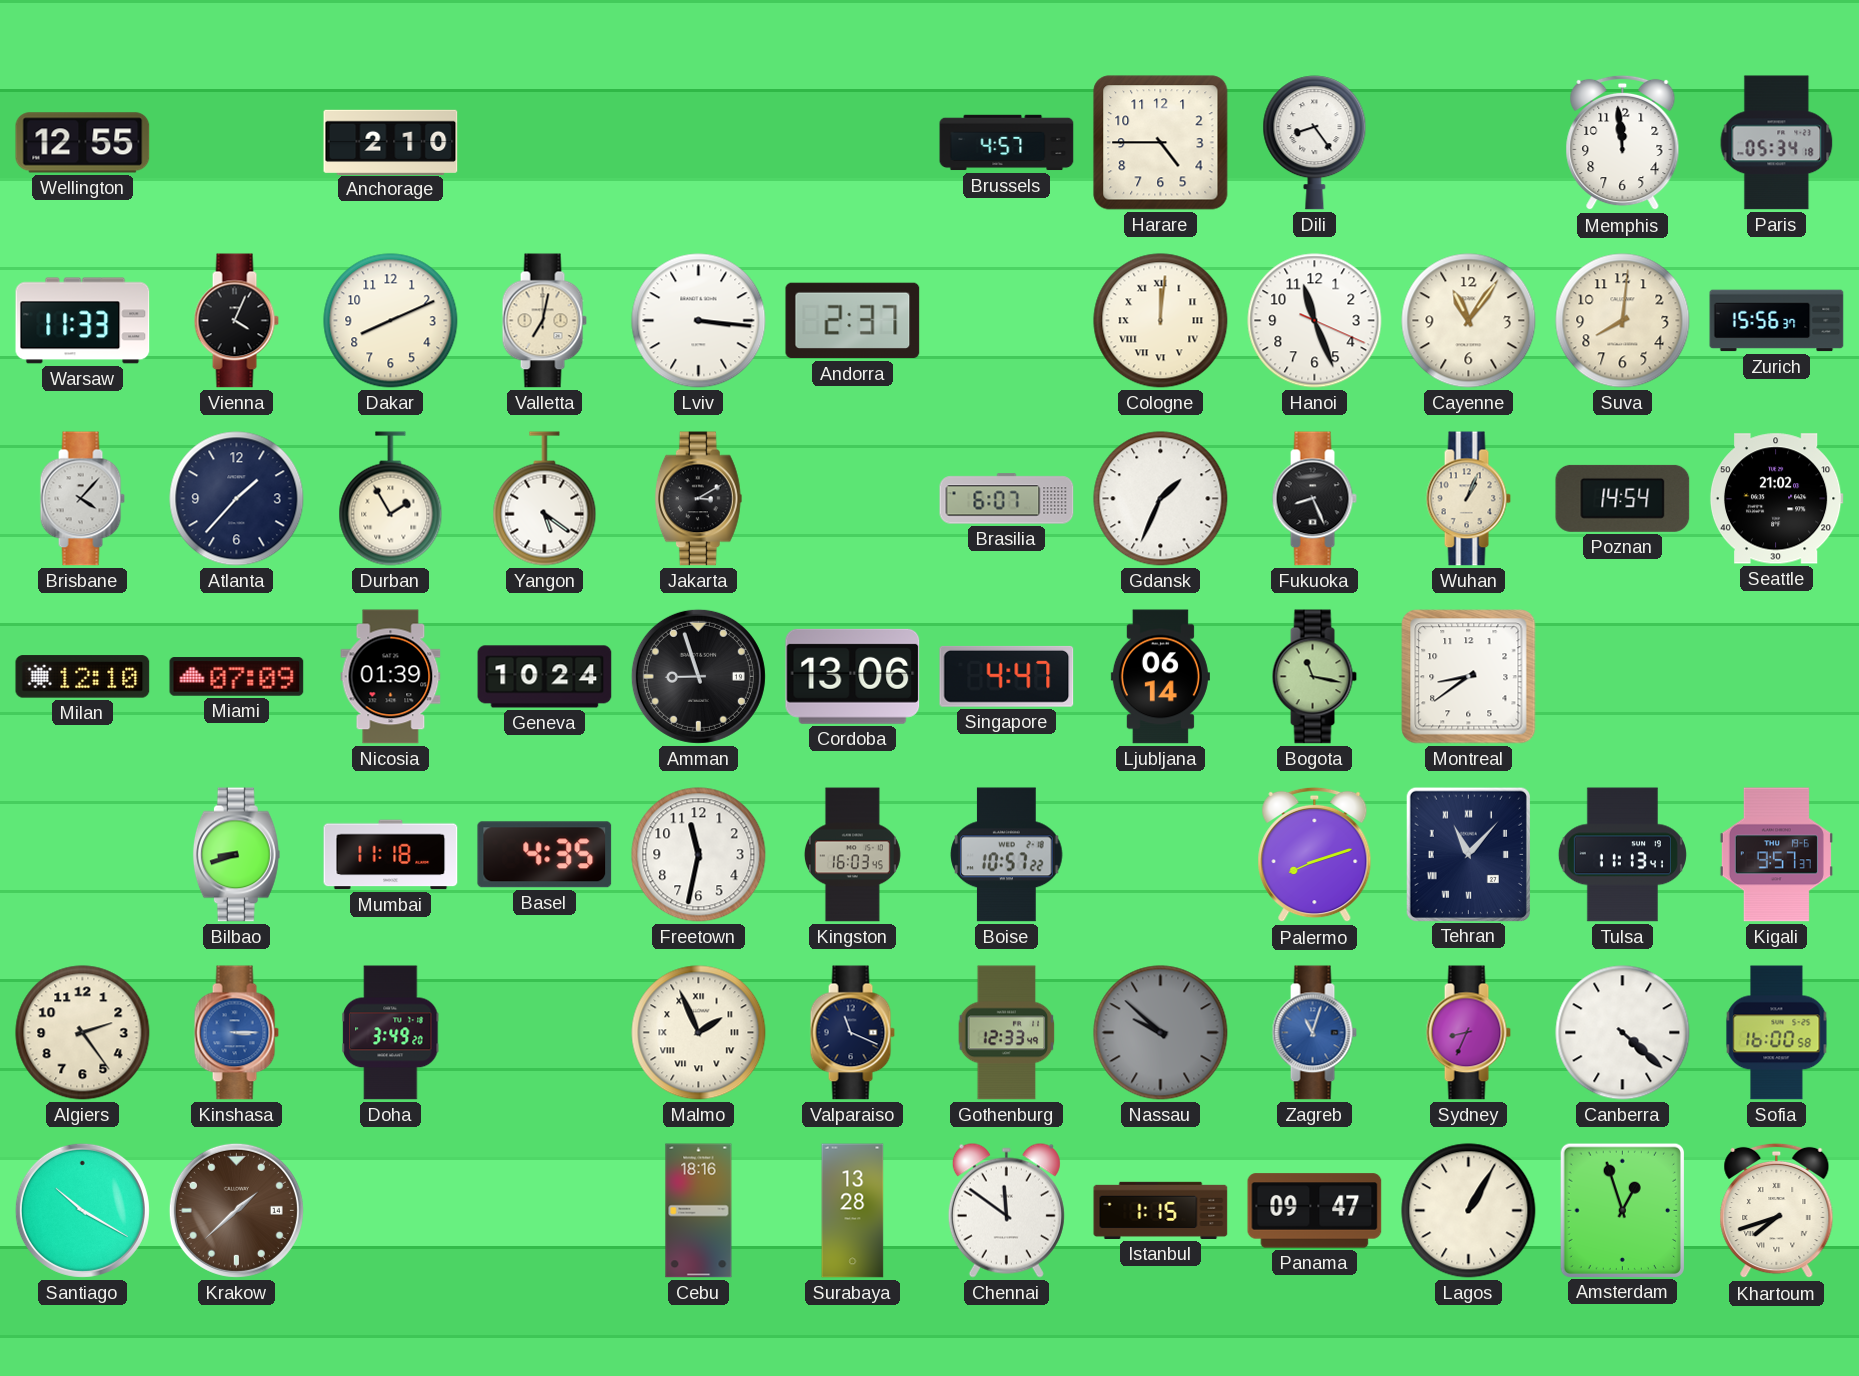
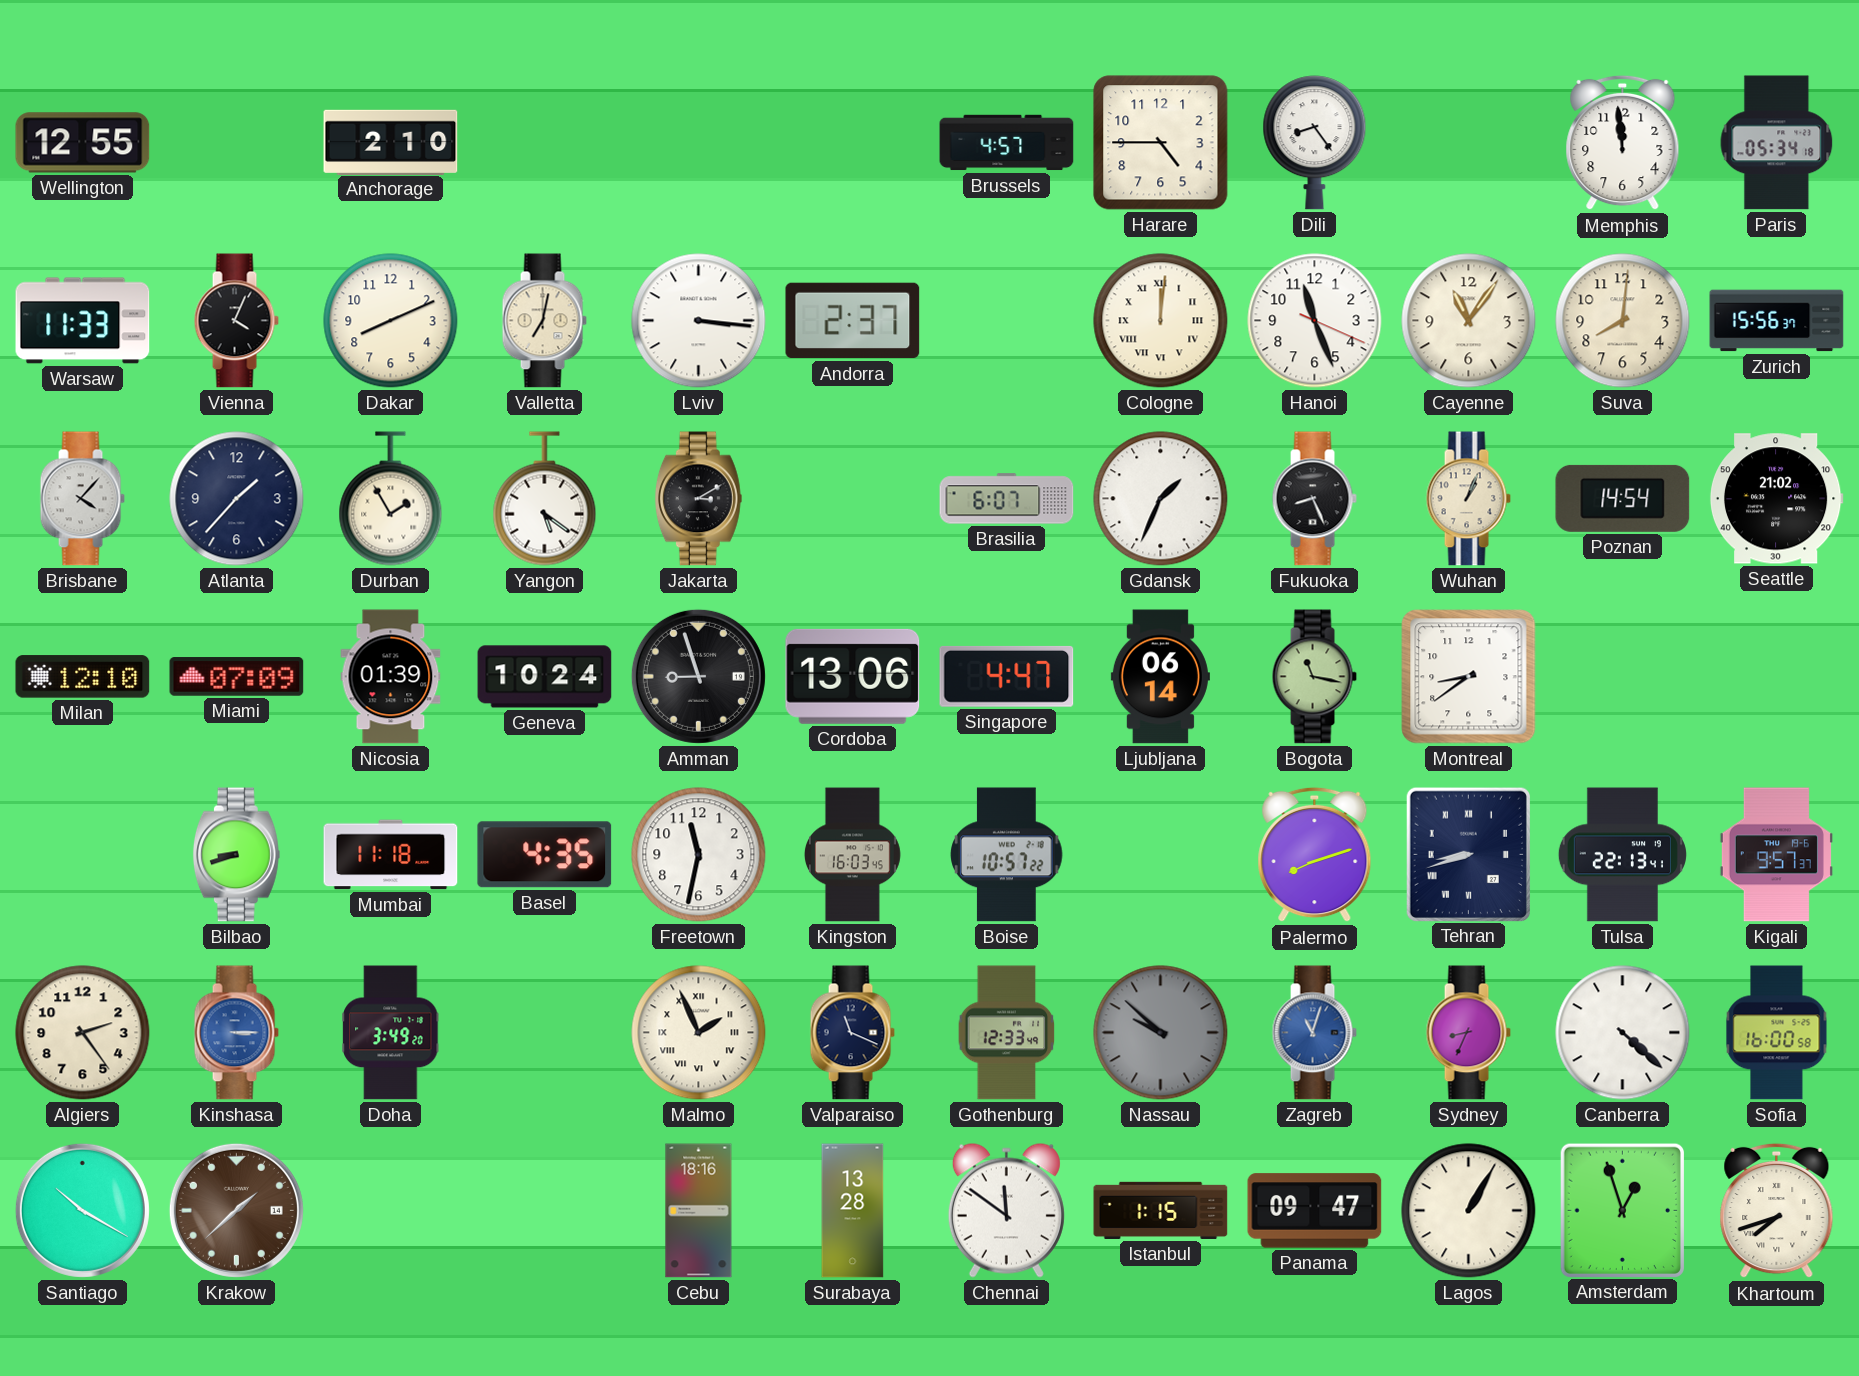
Tehran: 11:07 -> 8:42
Tulsa: 11:13 -> 22:13
